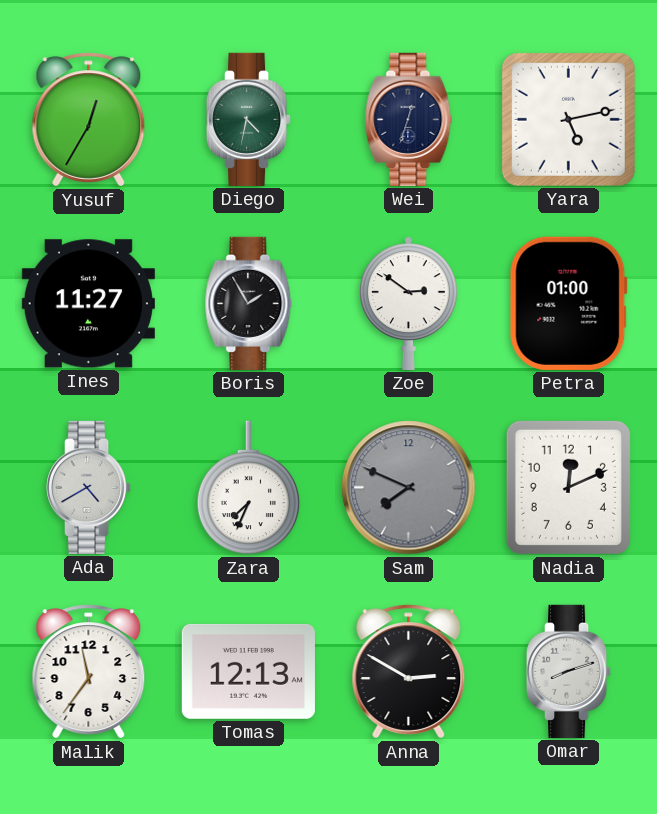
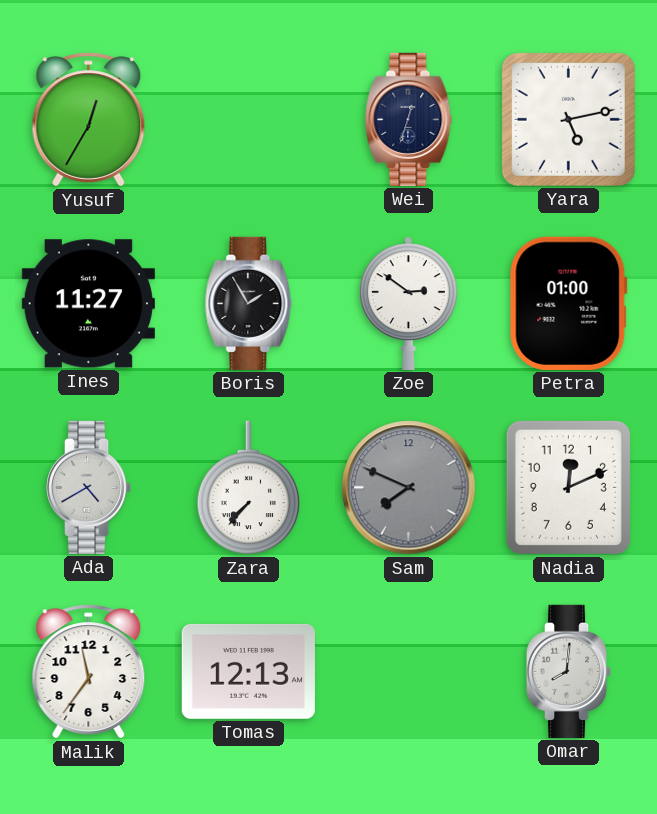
Diego: 4:32 -> none
Zara: 7:34 -> 7:37
Anna: 2:50 -> none
Omar: 8:12 -> 8:01
